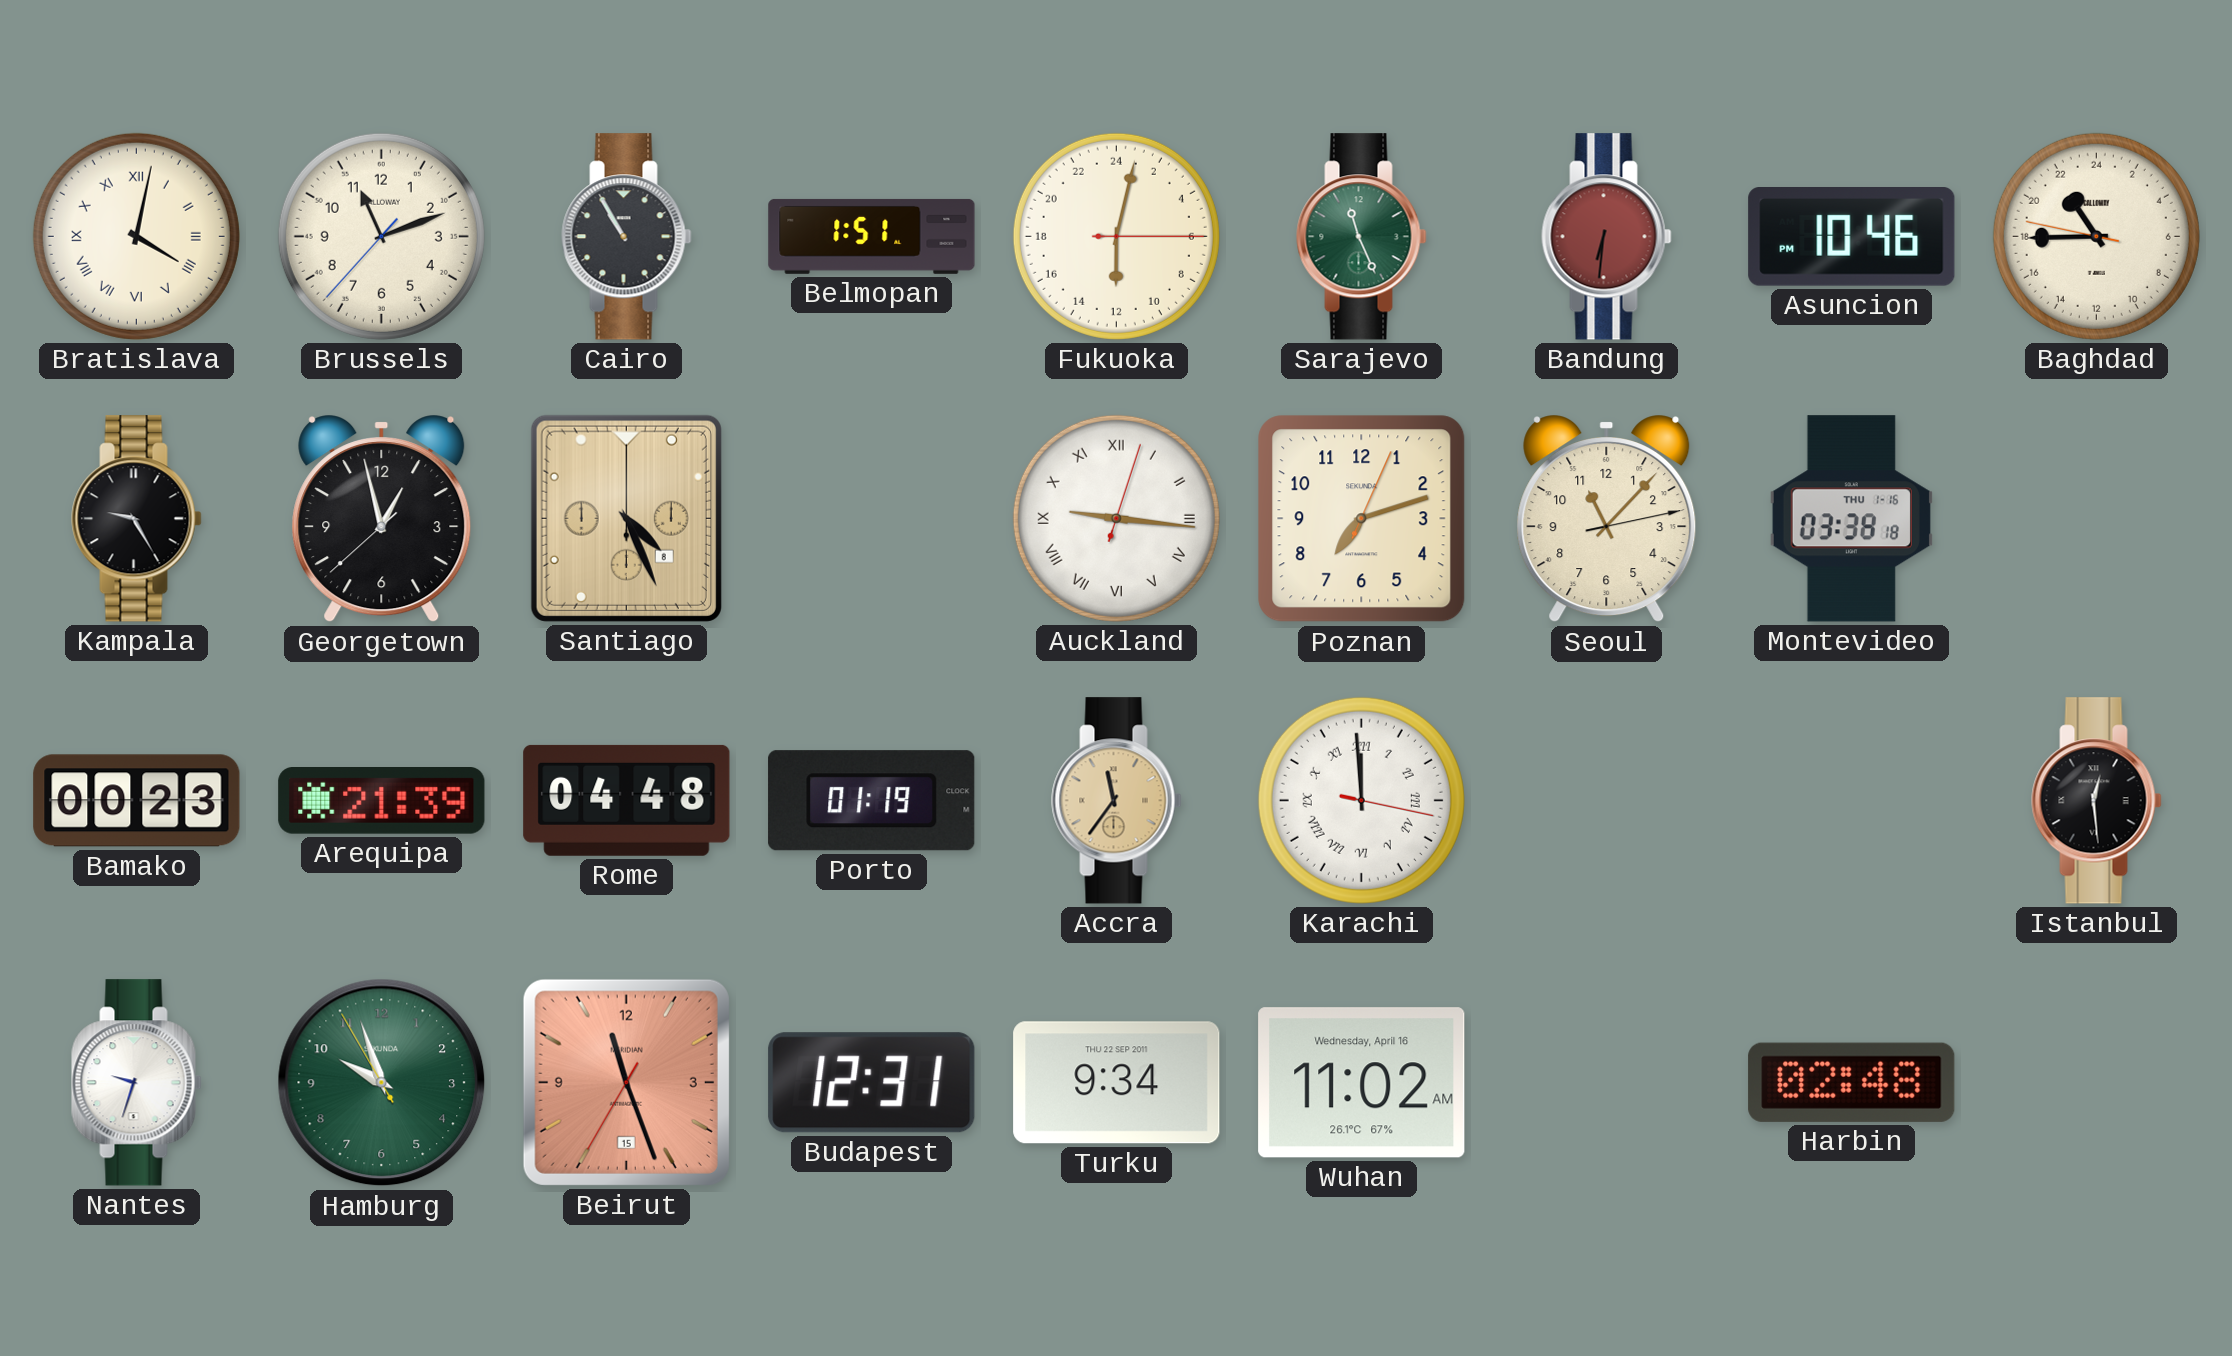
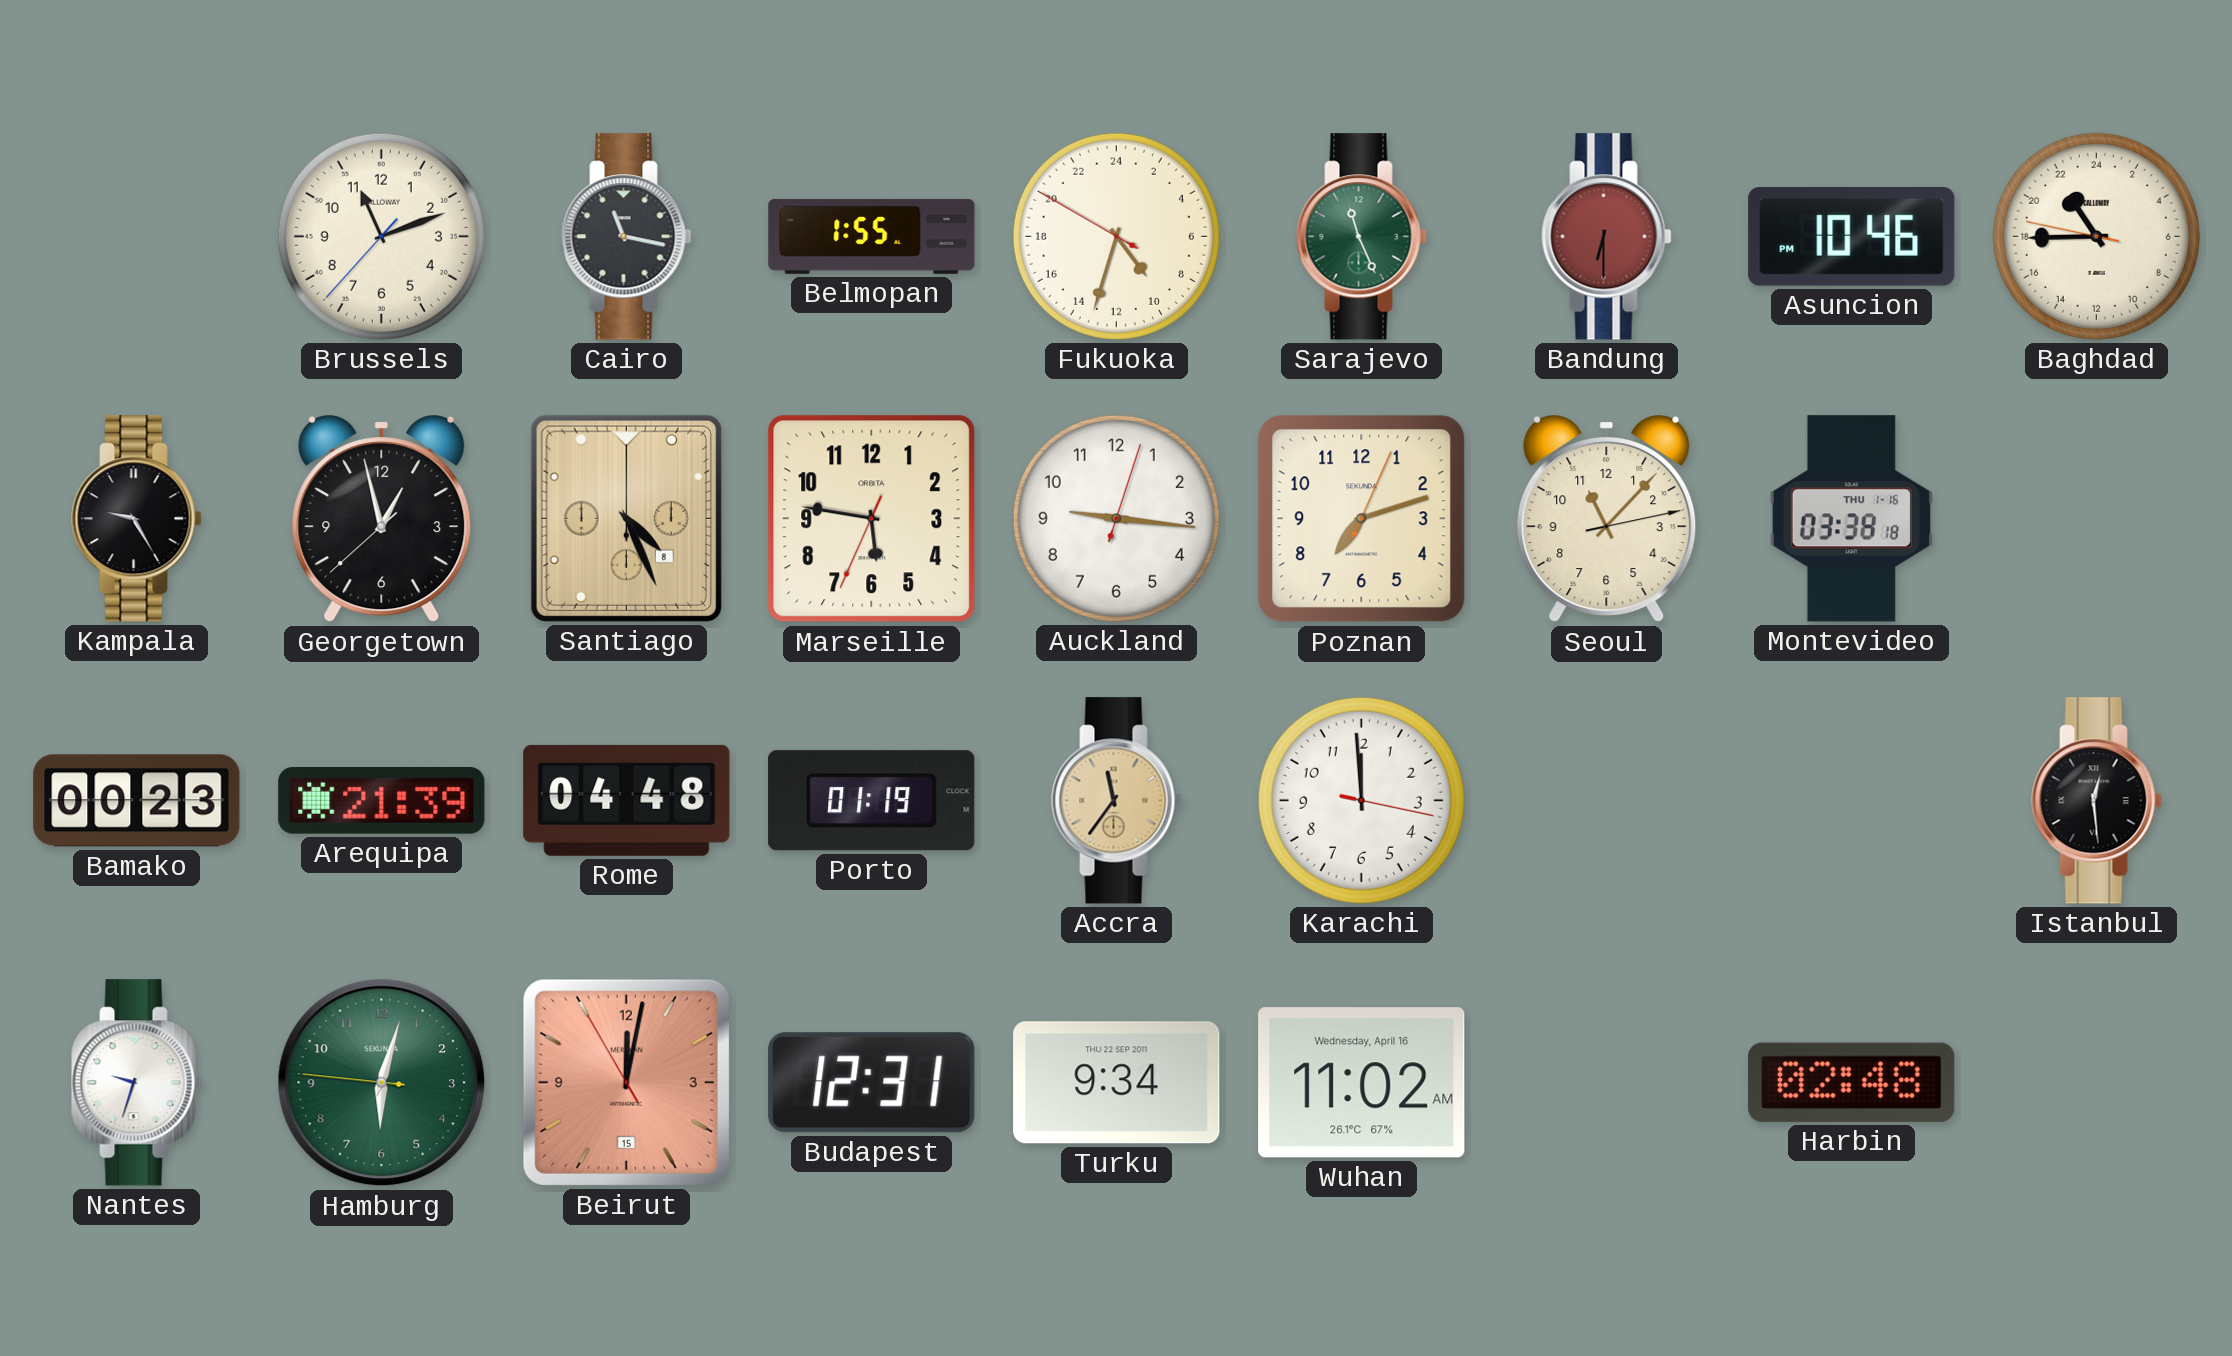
Bratislava: 4:02 -> none
Cairo: 10:55 -> 11:17
Belmopan: 1:51 -> 1:55
Fukuoka: 12:02 -> 9:32
Bandung: 6:31 -> 6:30
Marseille: none -> 5:46
Auckland numerals: Roman -> Arabic
Karachi numerals: Roman -> Arabic
Hamburg: 9:56 -> 6:02
Beirut: 11:26 -> 12:01
